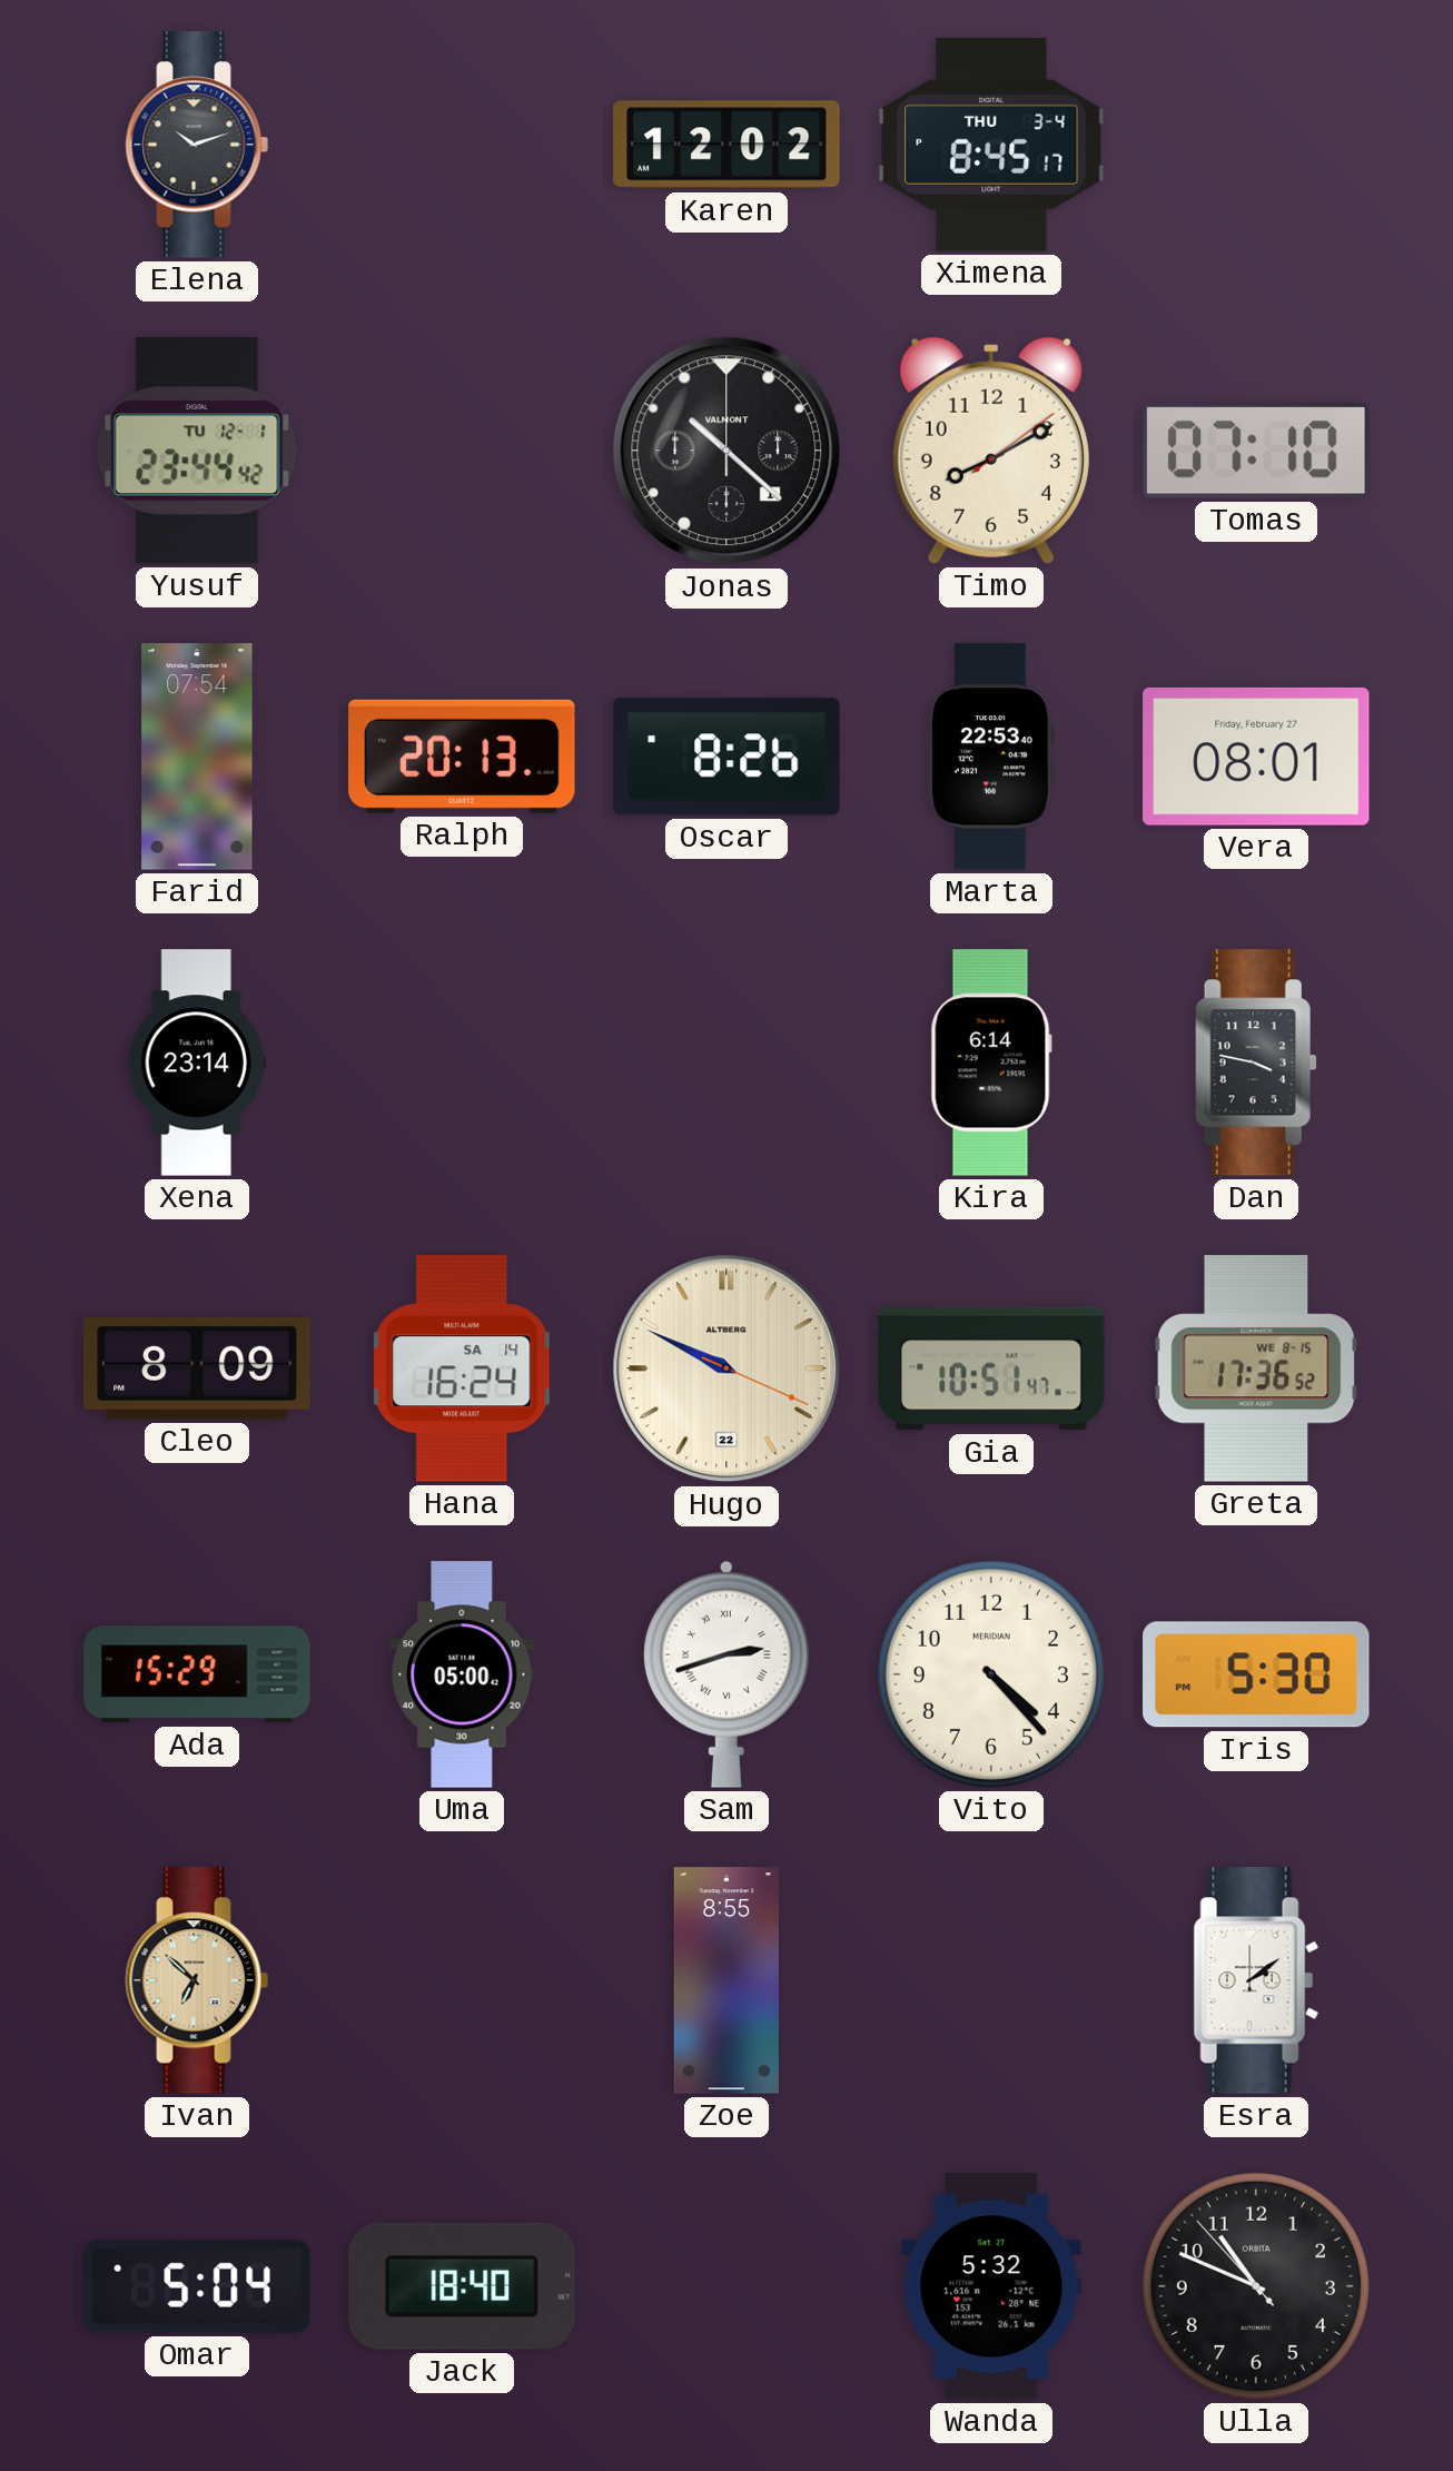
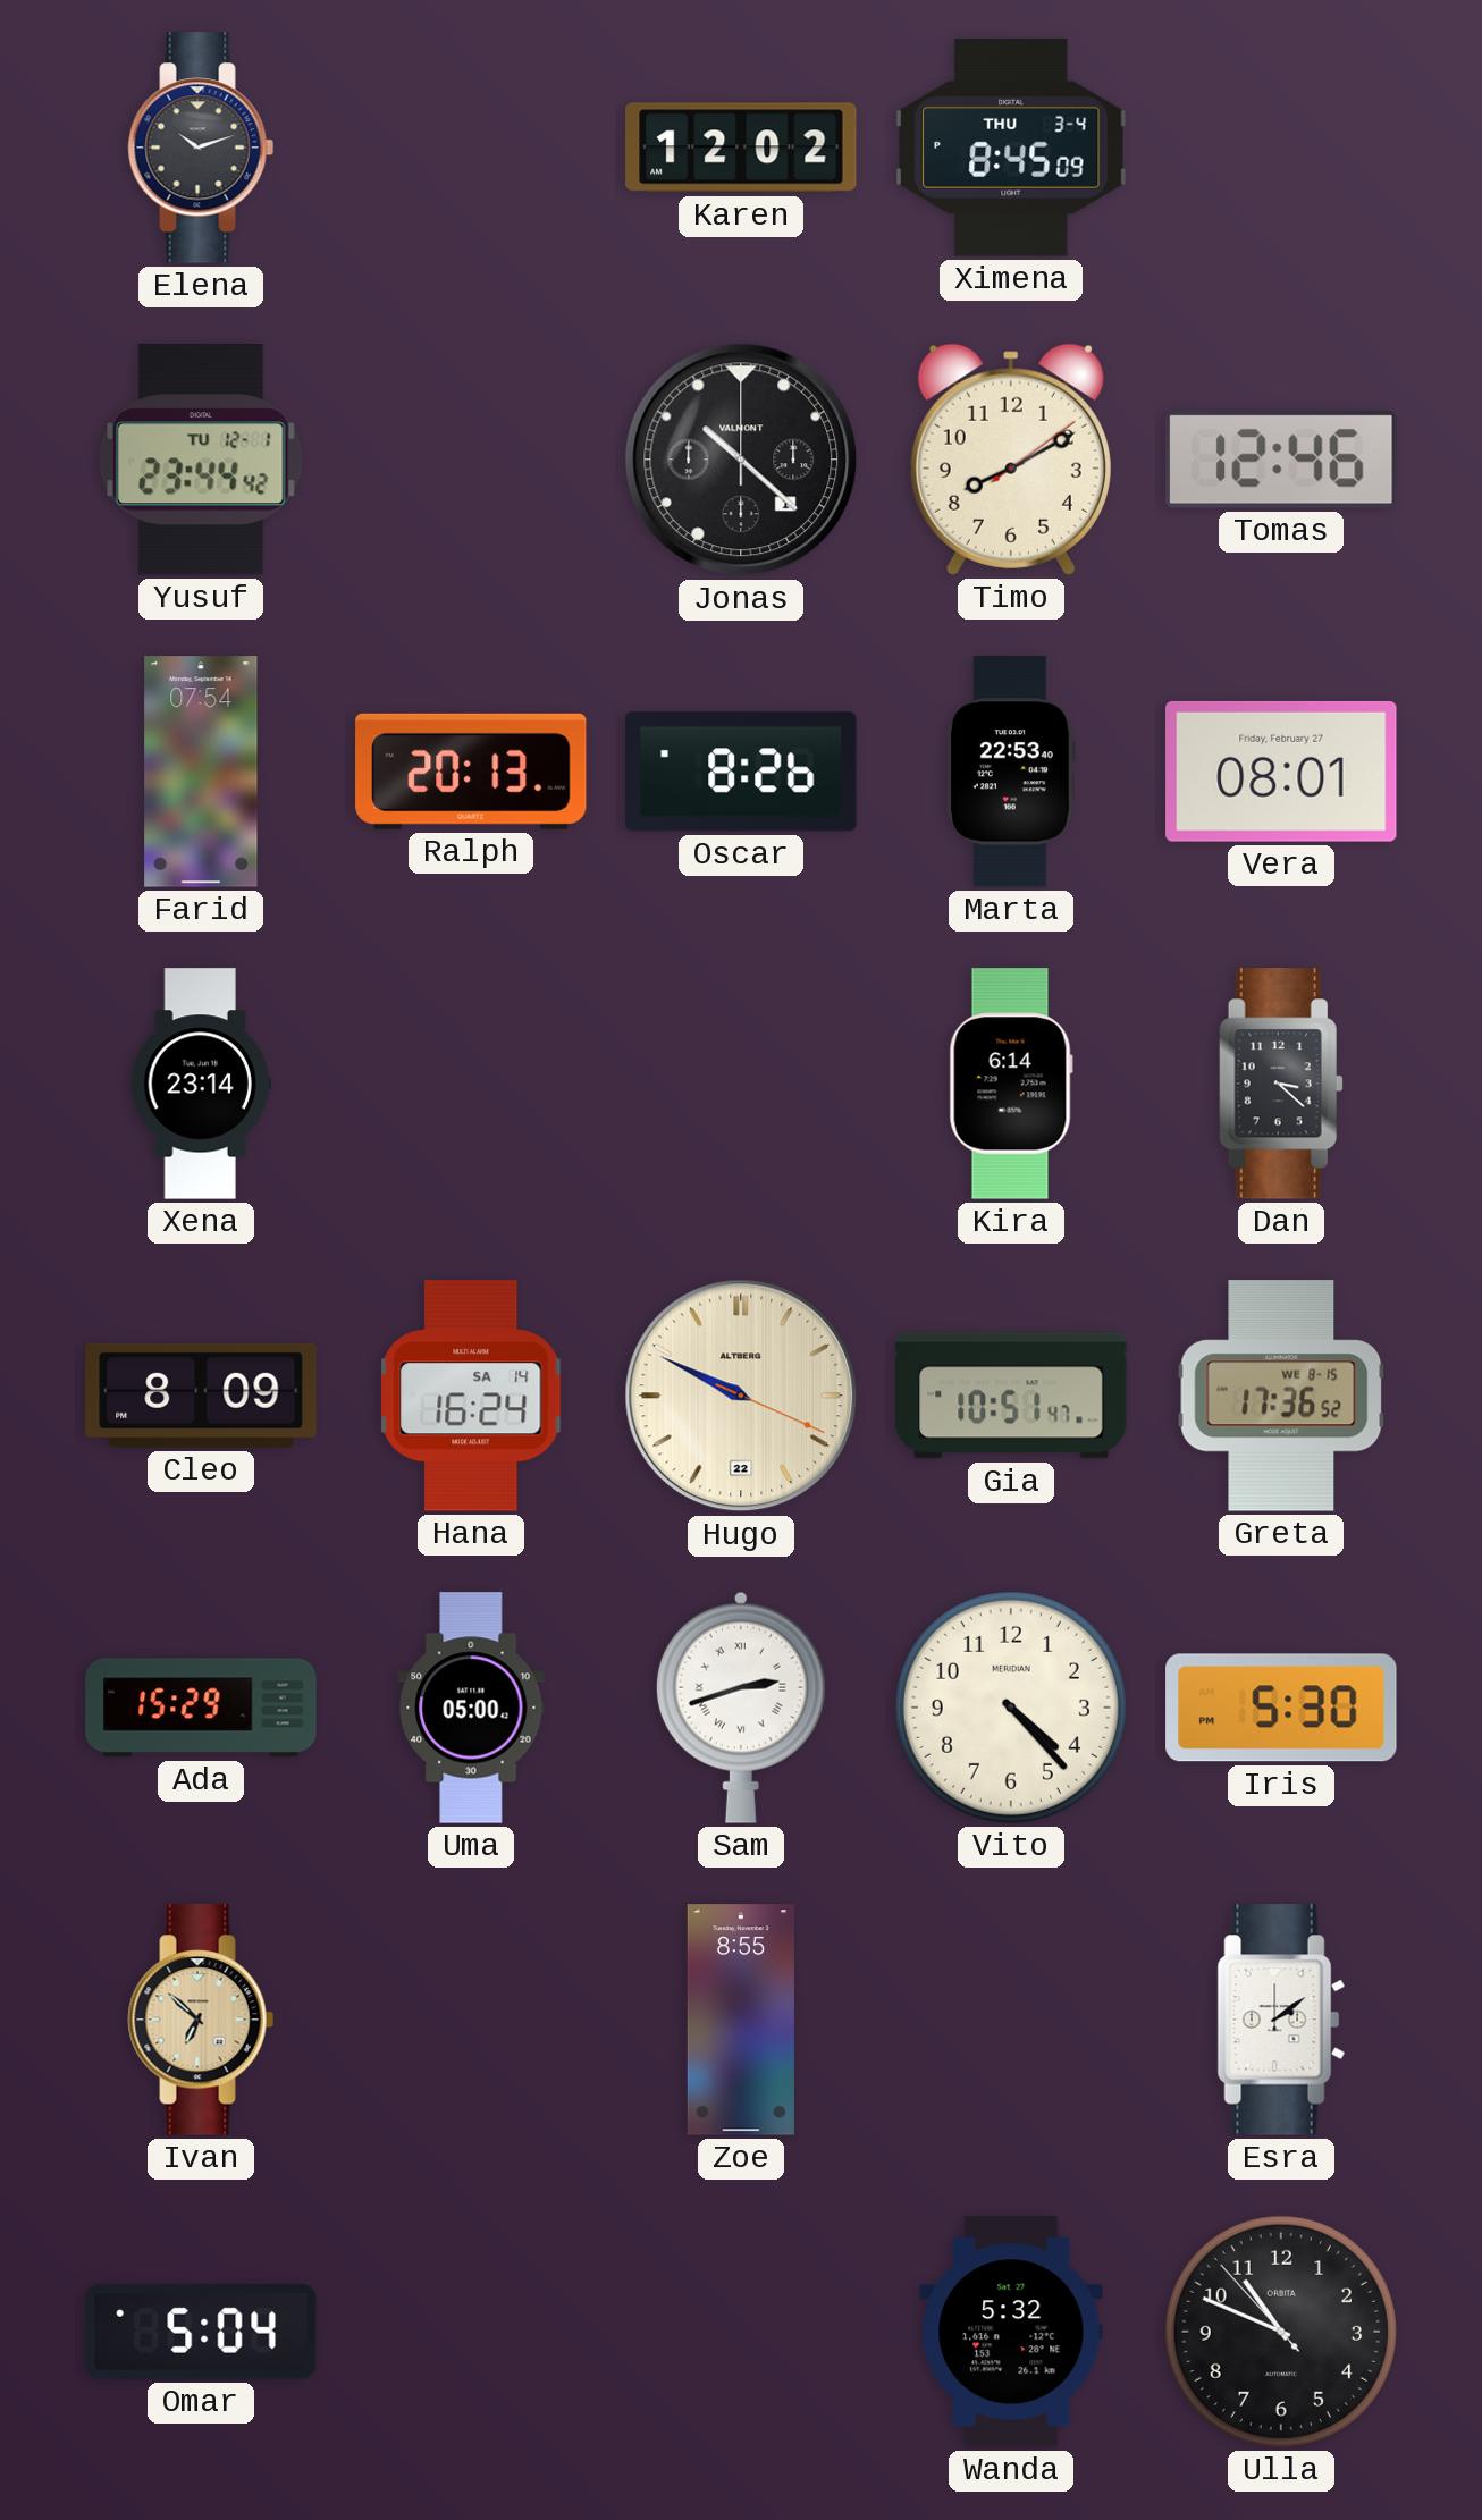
Ximena: 8:45:17 -> 8:45:09
Tomas: 07:10 -> 12:46
Dan: 3:47 -> 3:22
Jack: 18:40 -> none
